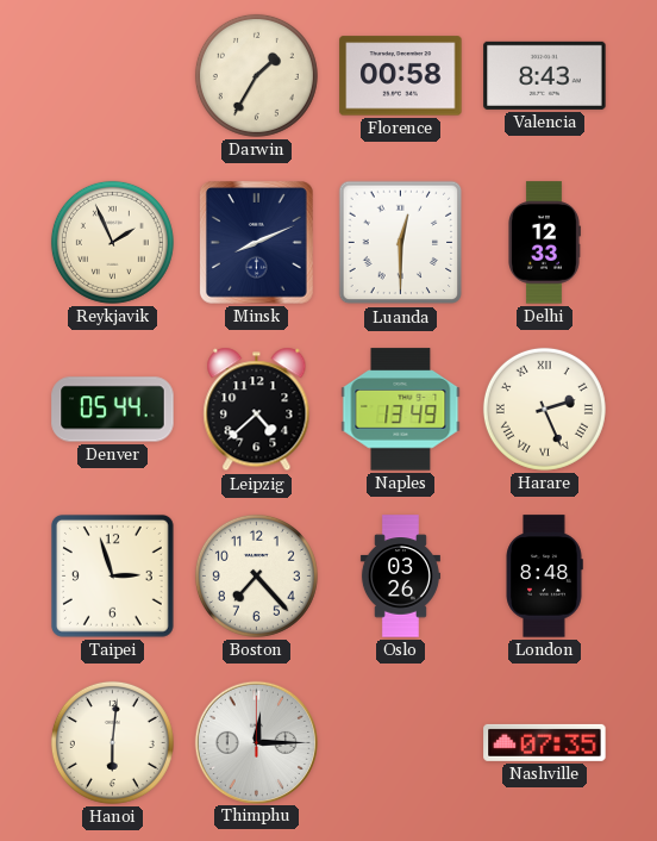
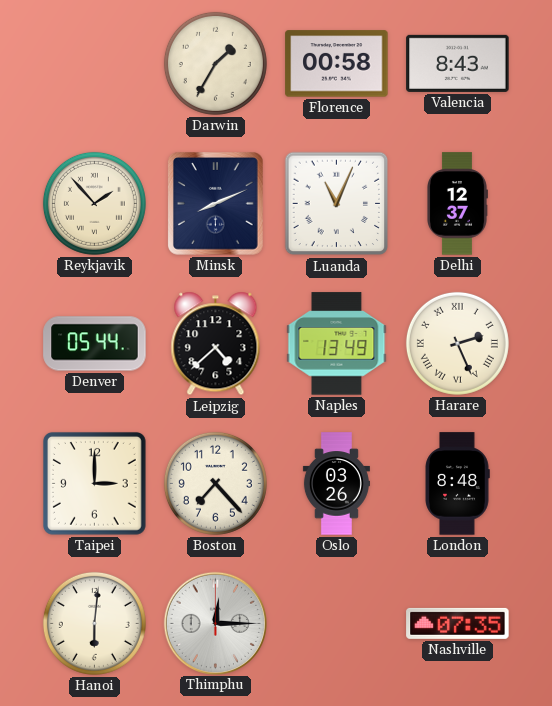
Reykjavik: 1:56 -> 1:53
Luanda: 12:30 -> 11:04
Delhi: 12:33 -> 12:37
Taipei: 2:57 -> 3:00
